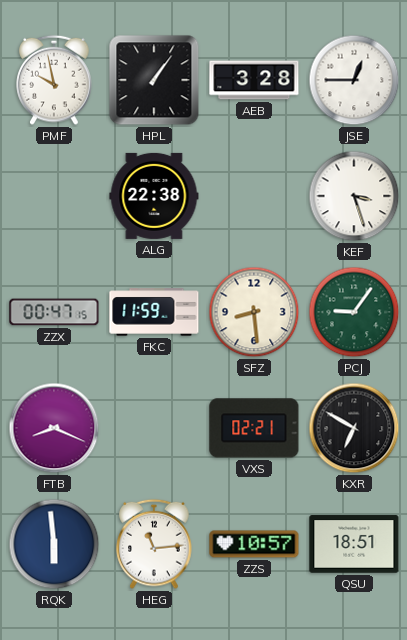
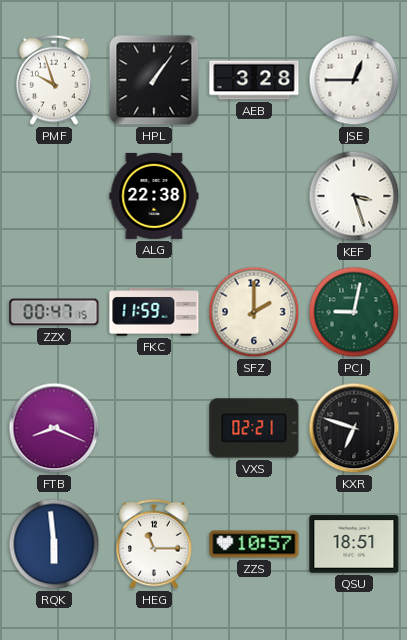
PMF: 9:58 -> 9:57
SFZ: 8:29 -> 2:00
PCJ: 9:06 -> 9:02
KXR: 6:50 -> 6:48
HEG: 11:14 -> 11:15
